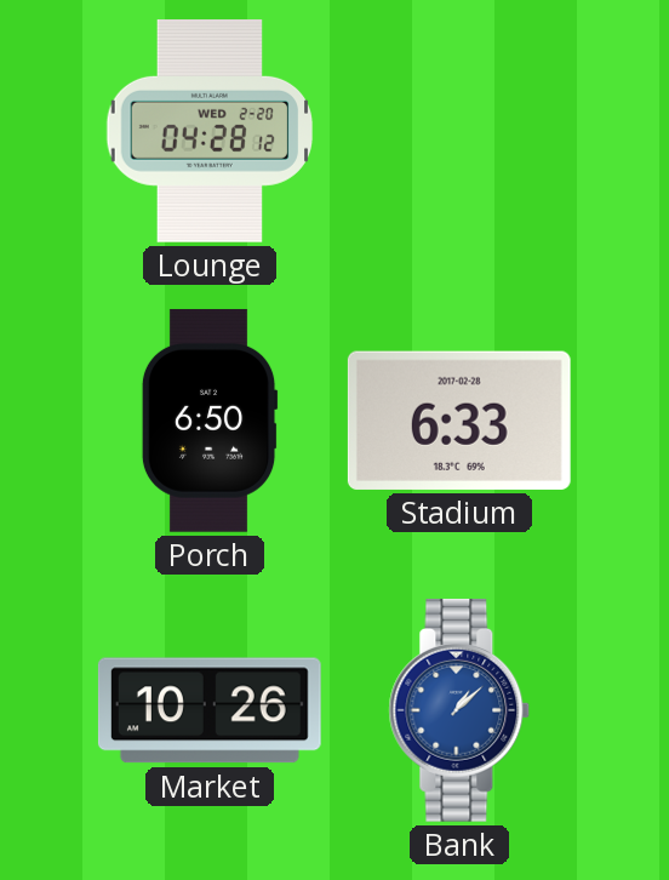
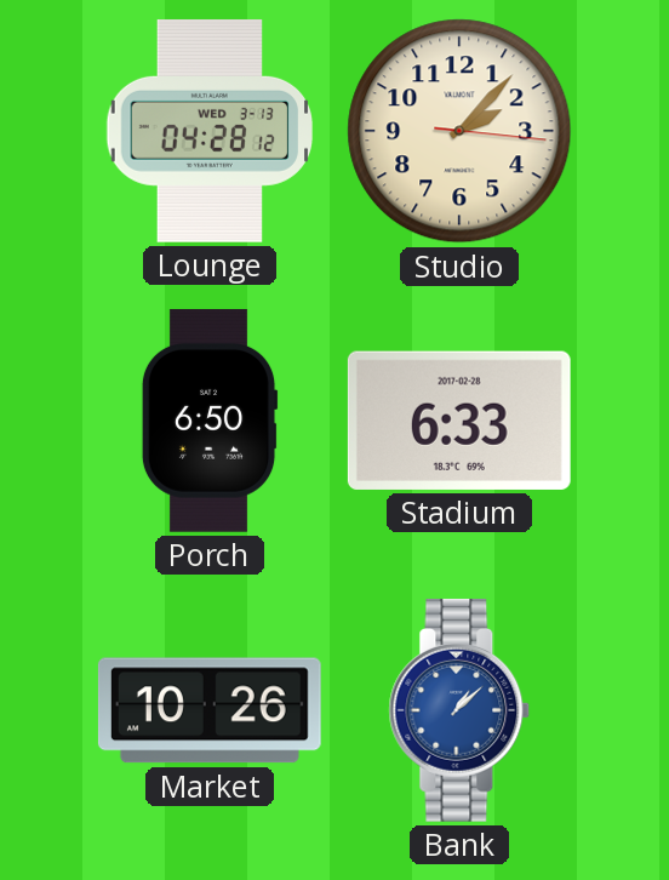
Lounge date: WED 2-20 -> WED 3-13
Studio: none -> 2:07
